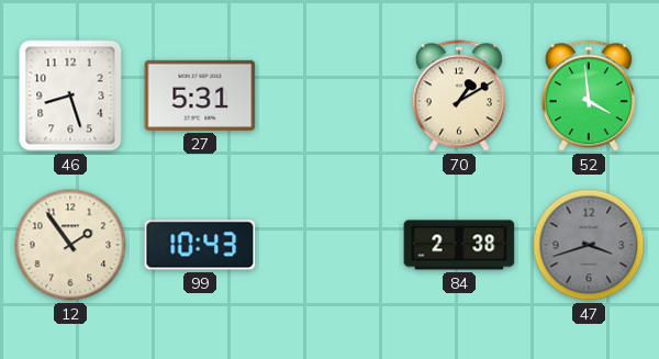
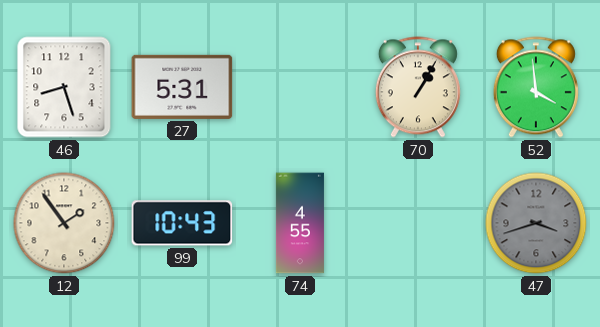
70: 1:10 -> 1:05
74: none -> 4:55
84: 2:38 -> none
